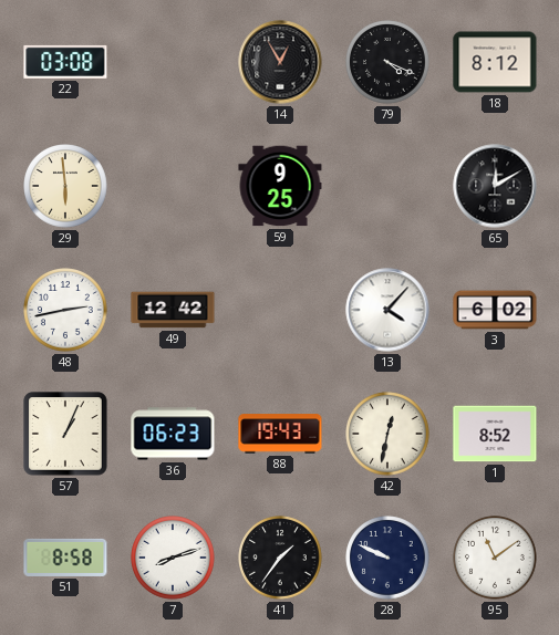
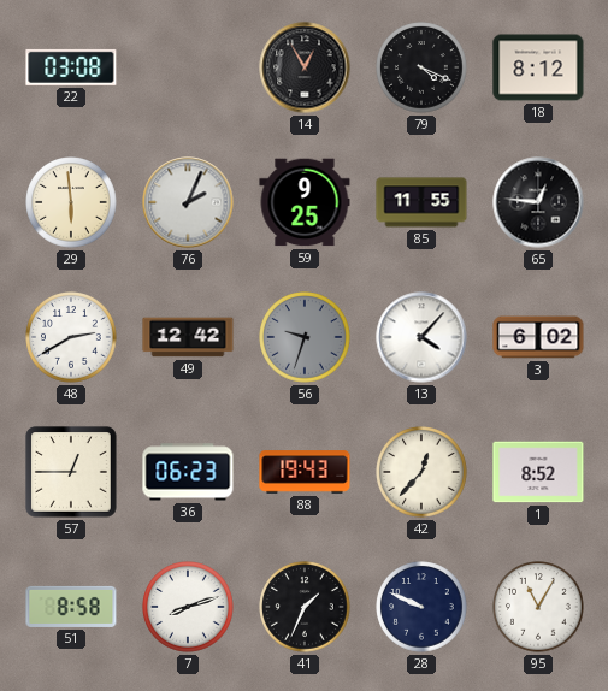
76: none -> 2:04
85: none -> 11:55
65: 12:10 -> 12:46
48: 2:43 -> 2:40
56: none -> 9:33
57: 1:04 -> 12:45
42: 12:32 -> 12:37
41: 1:36 -> 1:34
95: 11:09 -> 11:05
